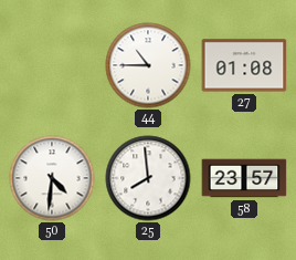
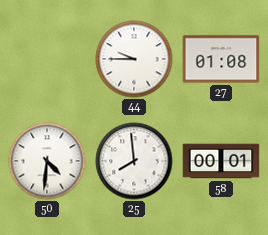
44: 10:45 -> 9:45
58: 23:57 -> 00:01
